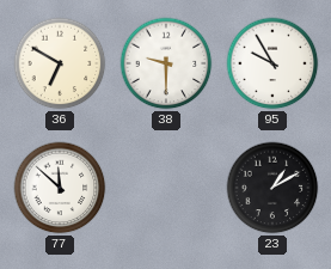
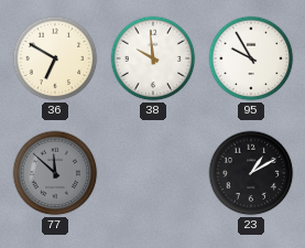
38: 9:30 -> 9:59
77 dial: white -> grey
